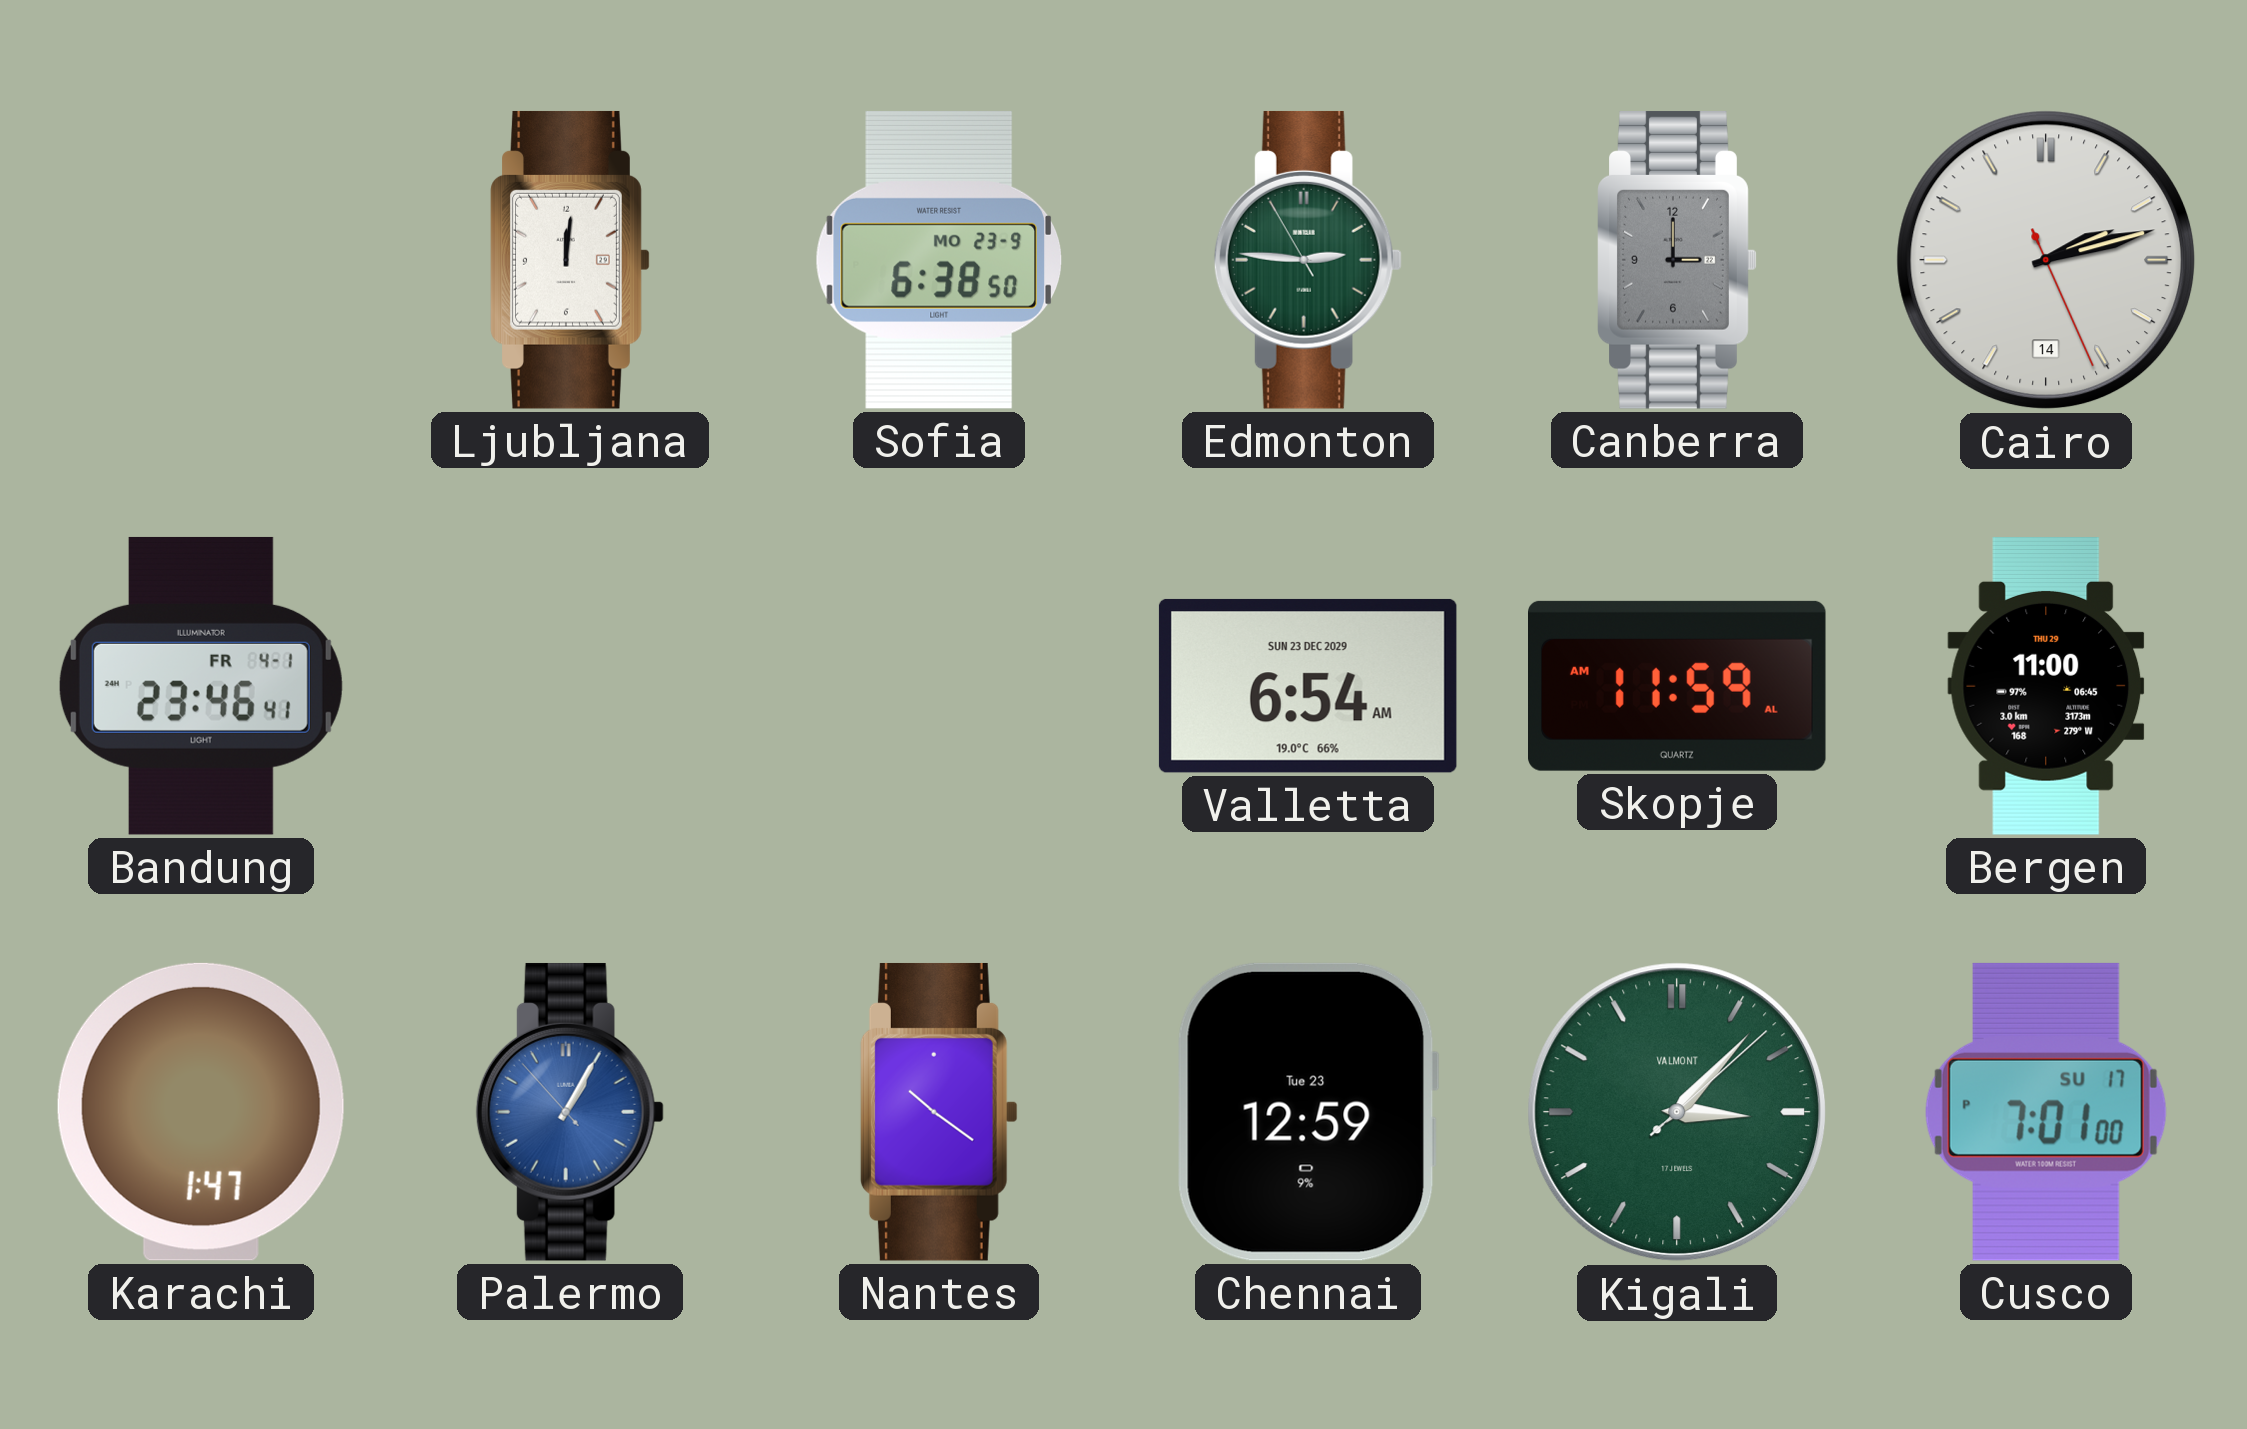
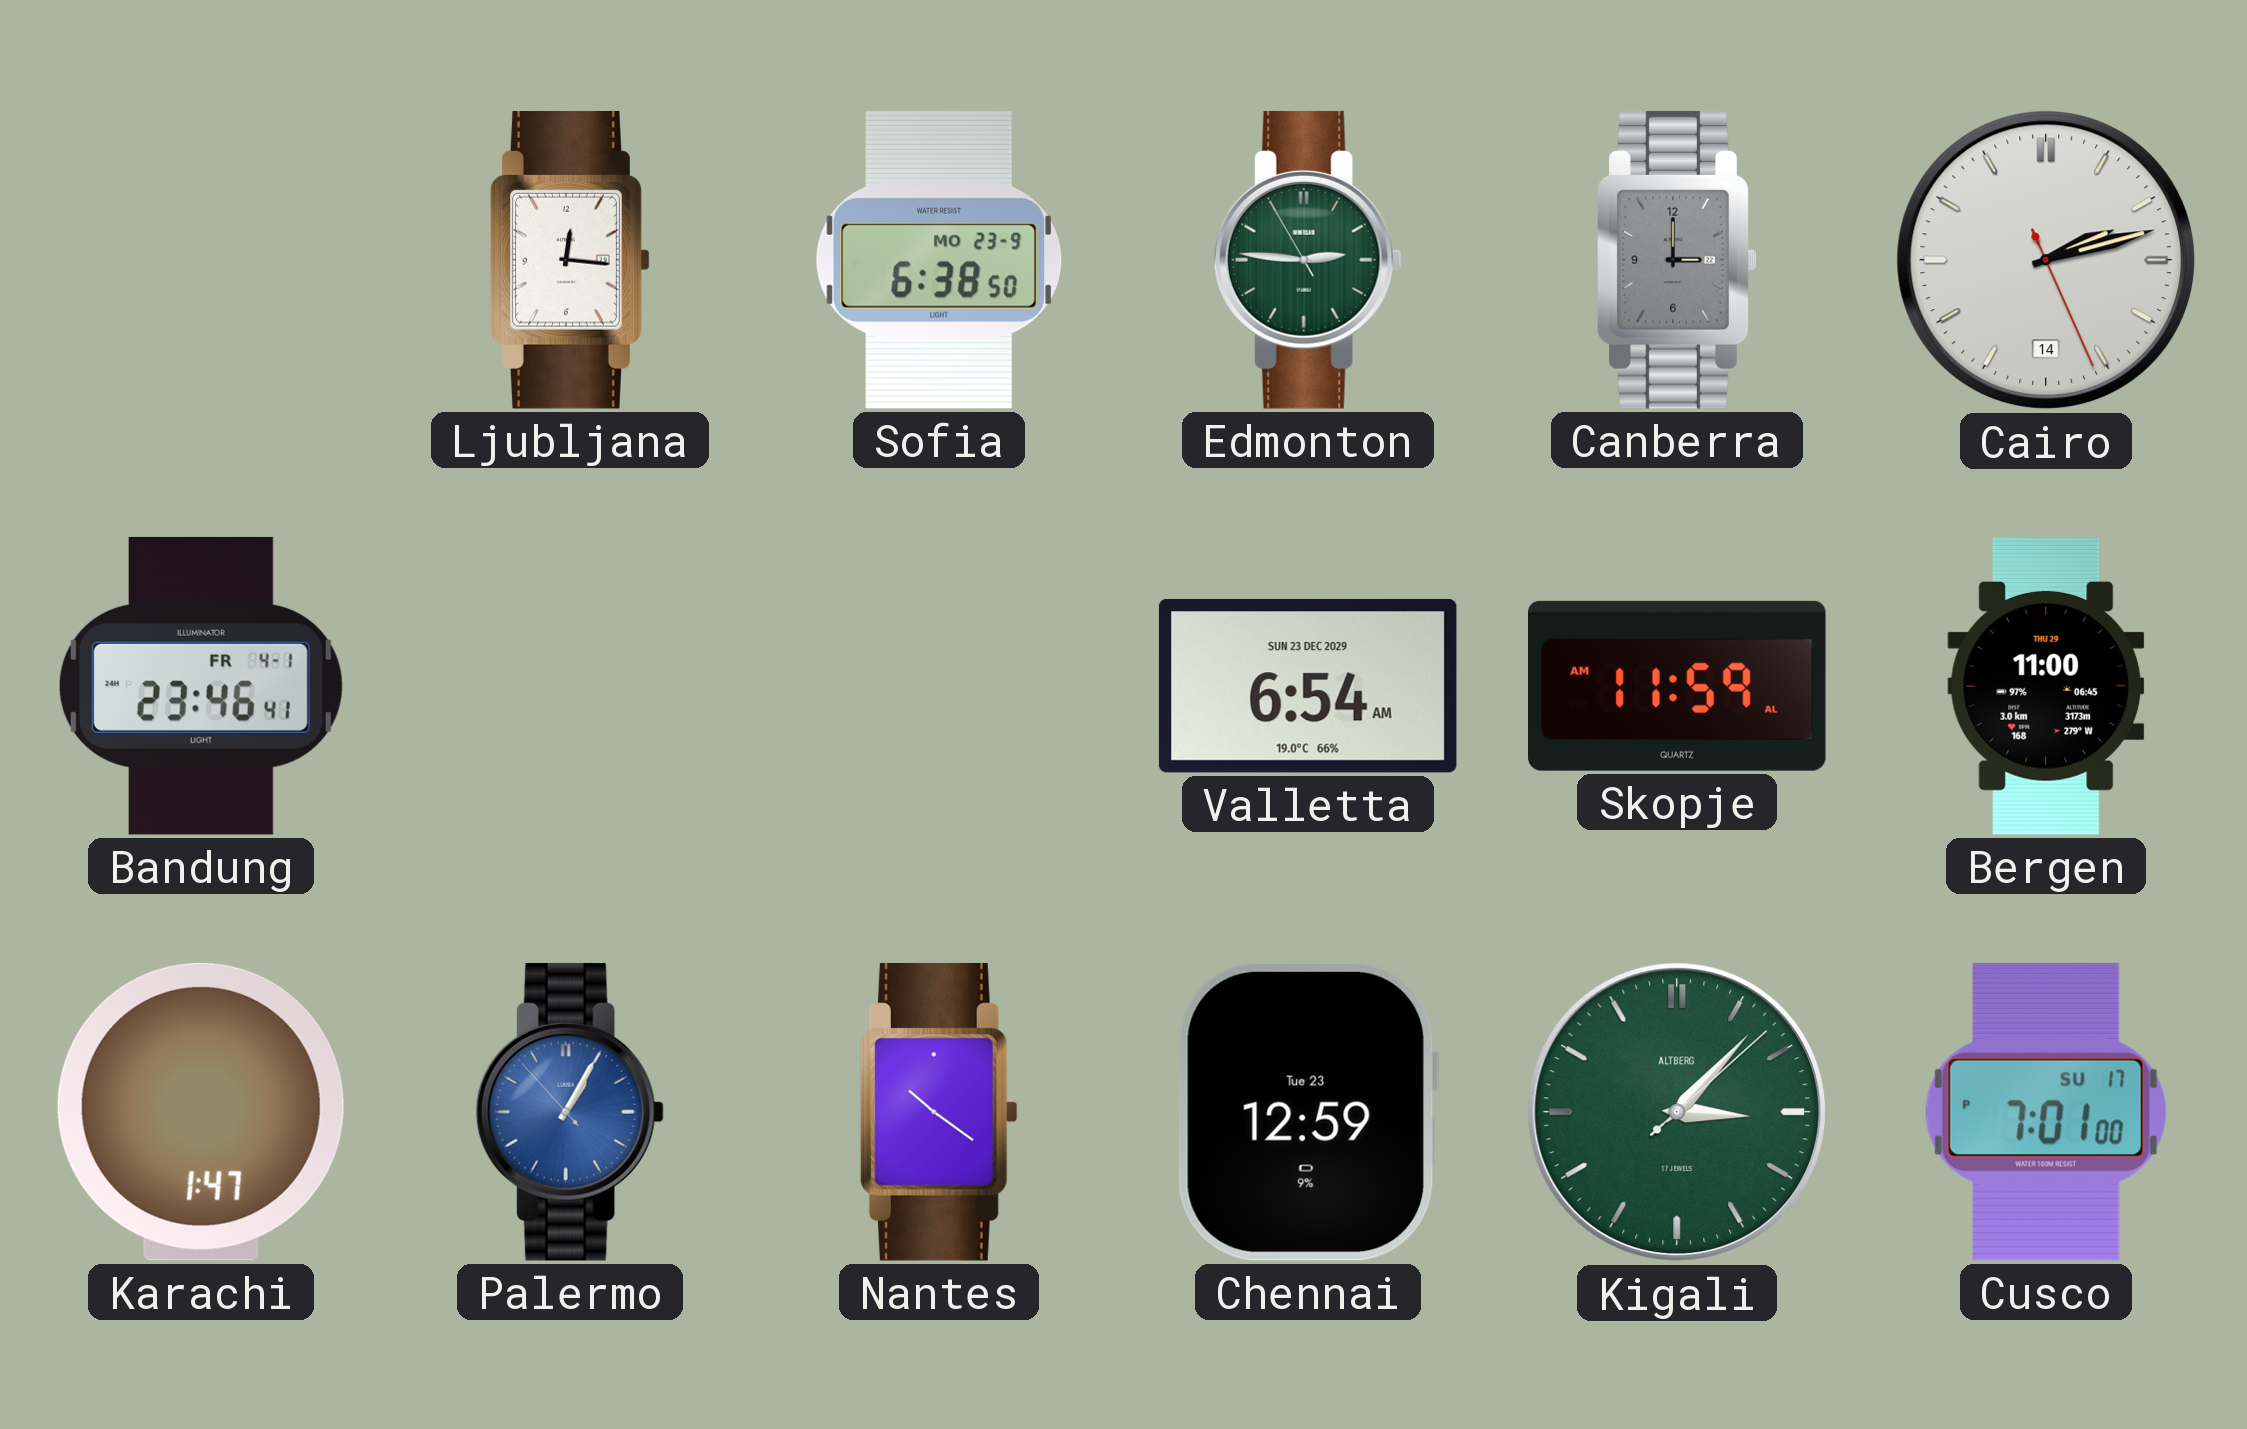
Ljubljana: 12:01 -> 12:16
Kigali brand: VALMONT -> ALTBERG
